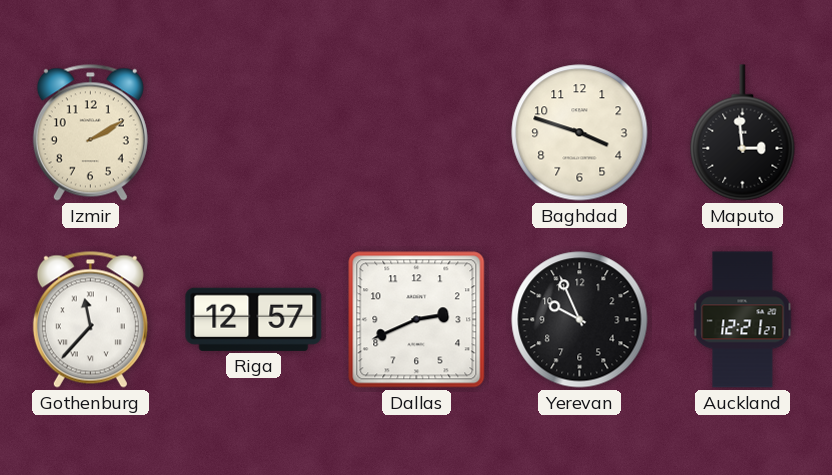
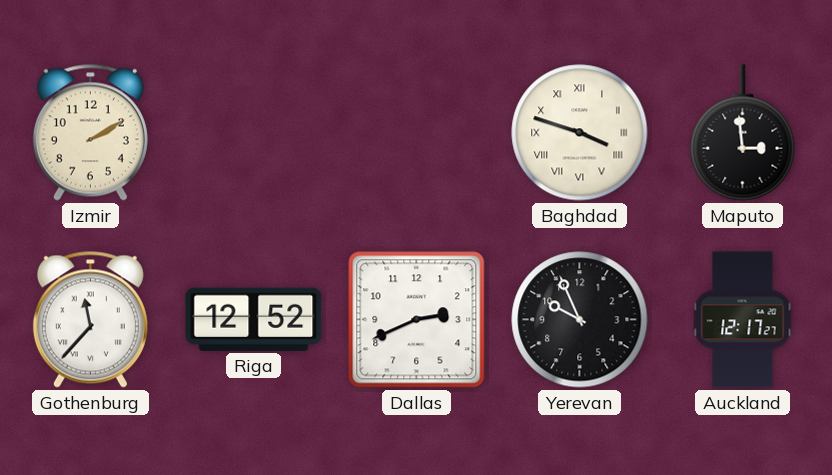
Baghdad numerals: Arabic -> Roman
Riga: 12:57 -> 12:52
Auckland: 12:21 -> 12:17
